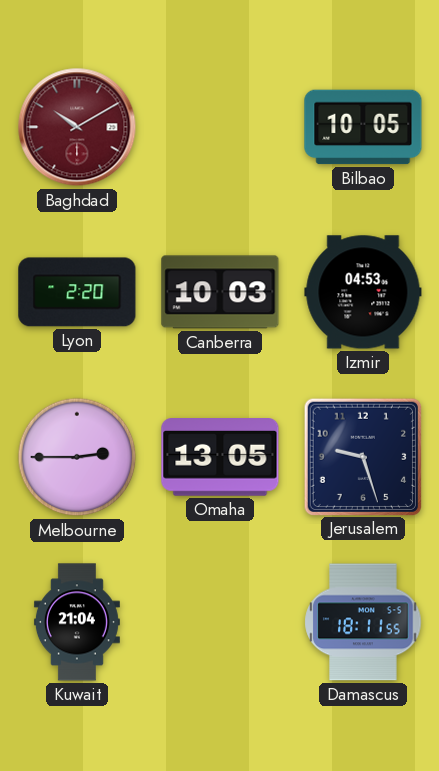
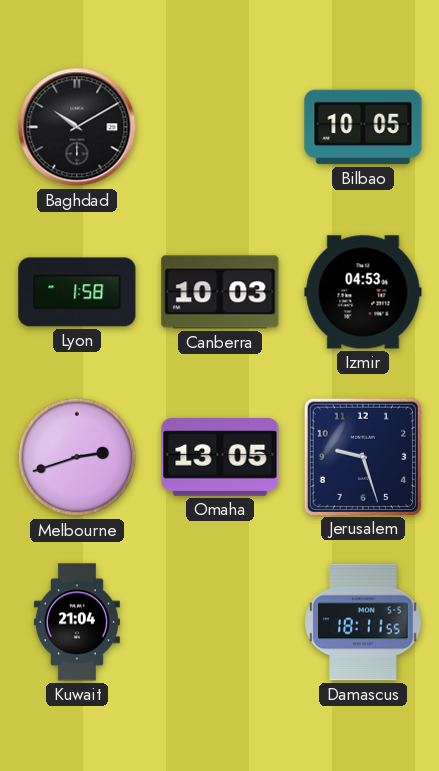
Baghdad dial: burgundy -> black
Lyon: 2:20 -> 1:58
Melbourne: 2:45 -> 2:42
